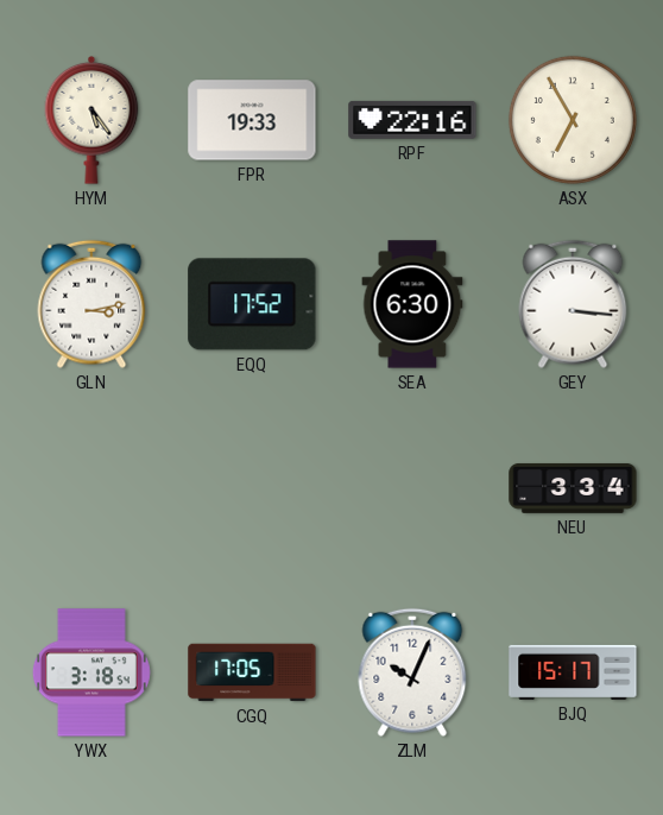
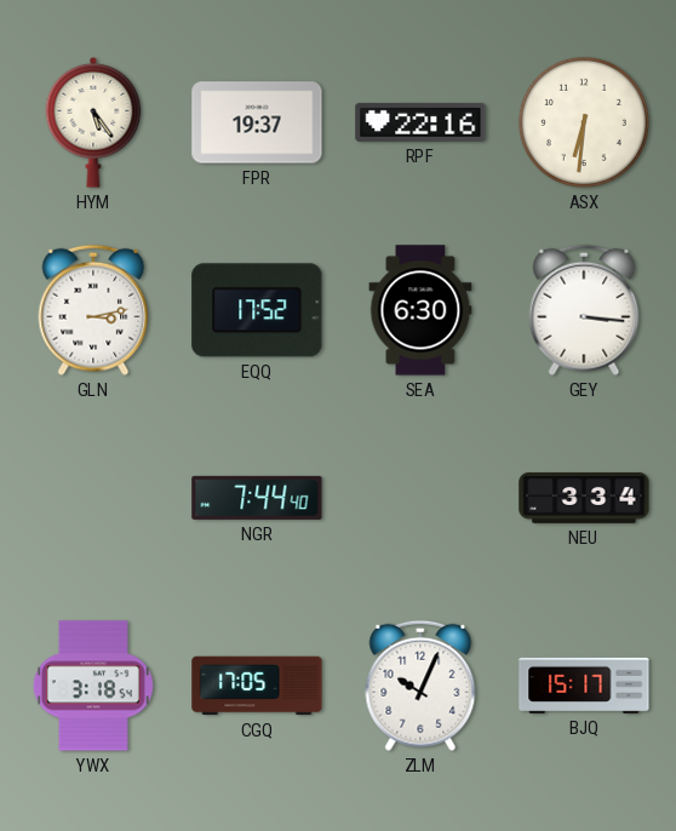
FPR: 19:33 -> 19:37
ASX: 6:55 -> 6:31
NGR: none -> 7:44
